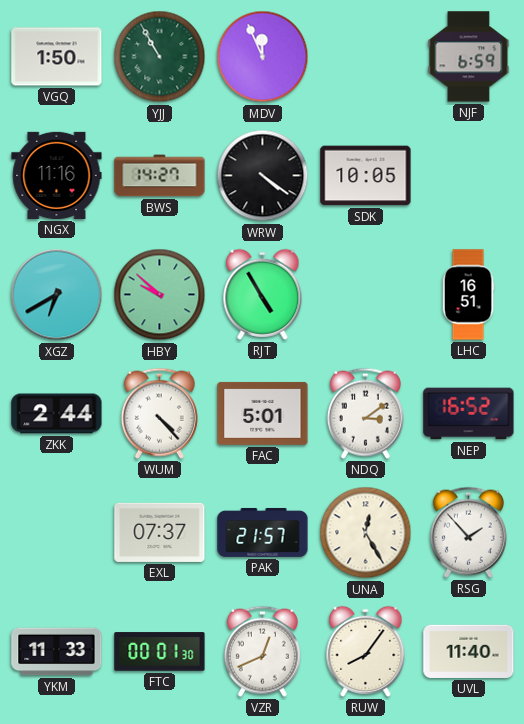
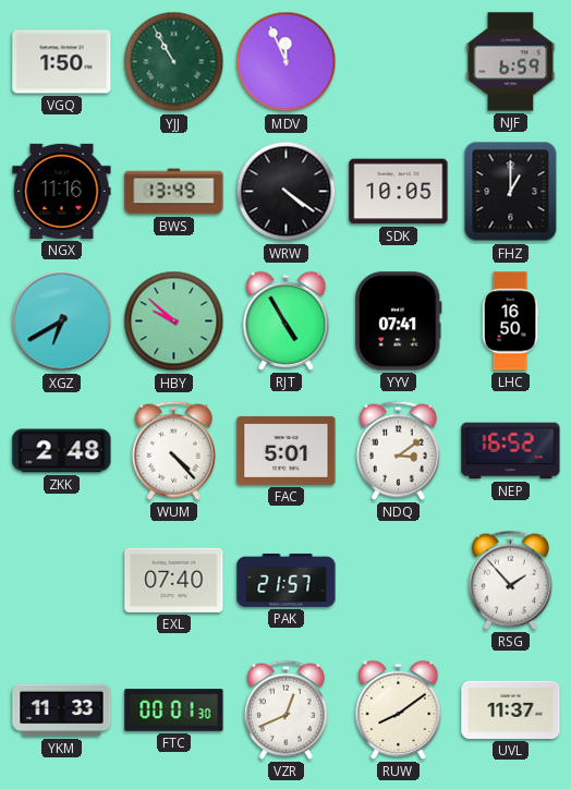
BWS: 14:27 -> 13:49
FHZ: none -> 1:00
YYV: none -> 07:41
LHC: 16:51 -> 16:50
ZKK: 2:44 -> 2:48
EXL: 07:37 -> 07:40
UNA: 12:25 -> none
RUW: 8:06 -> 8:09
UVL: 11:40 -> 11:37
